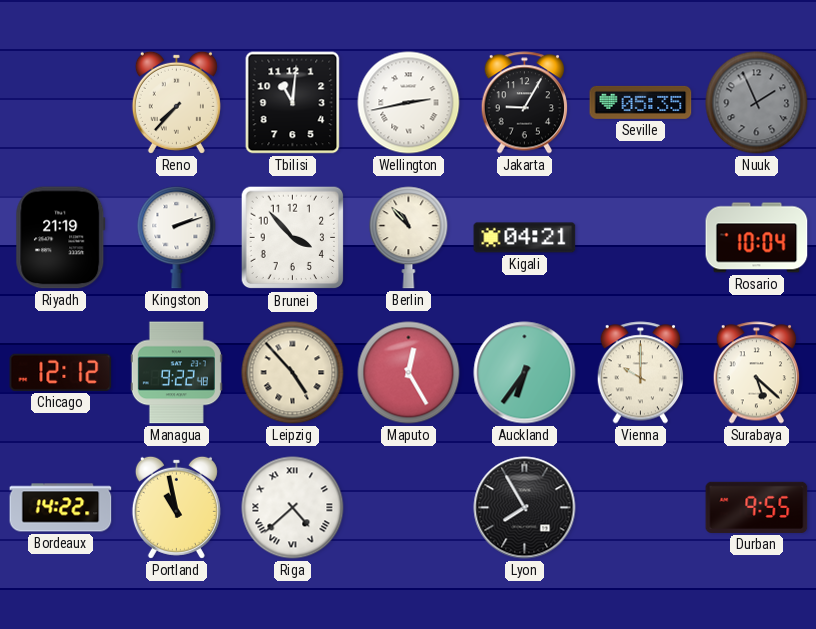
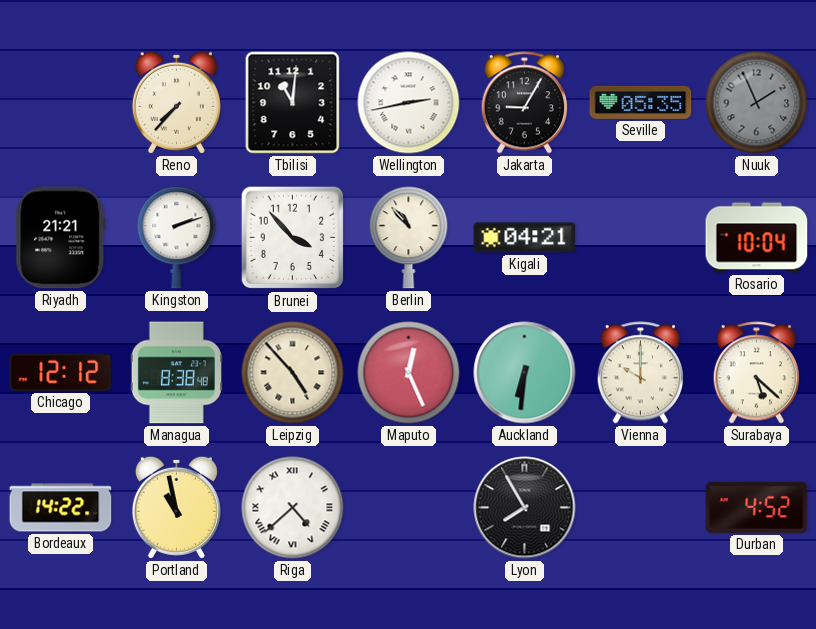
Riyadh: 21:19 -> 21:21
Managua: 9:22 -> 8:38
Maputo: 12:25 -> 12:26
Auckland: 6:36 -> 6:31
Durban: 9:55 -> 4:52
